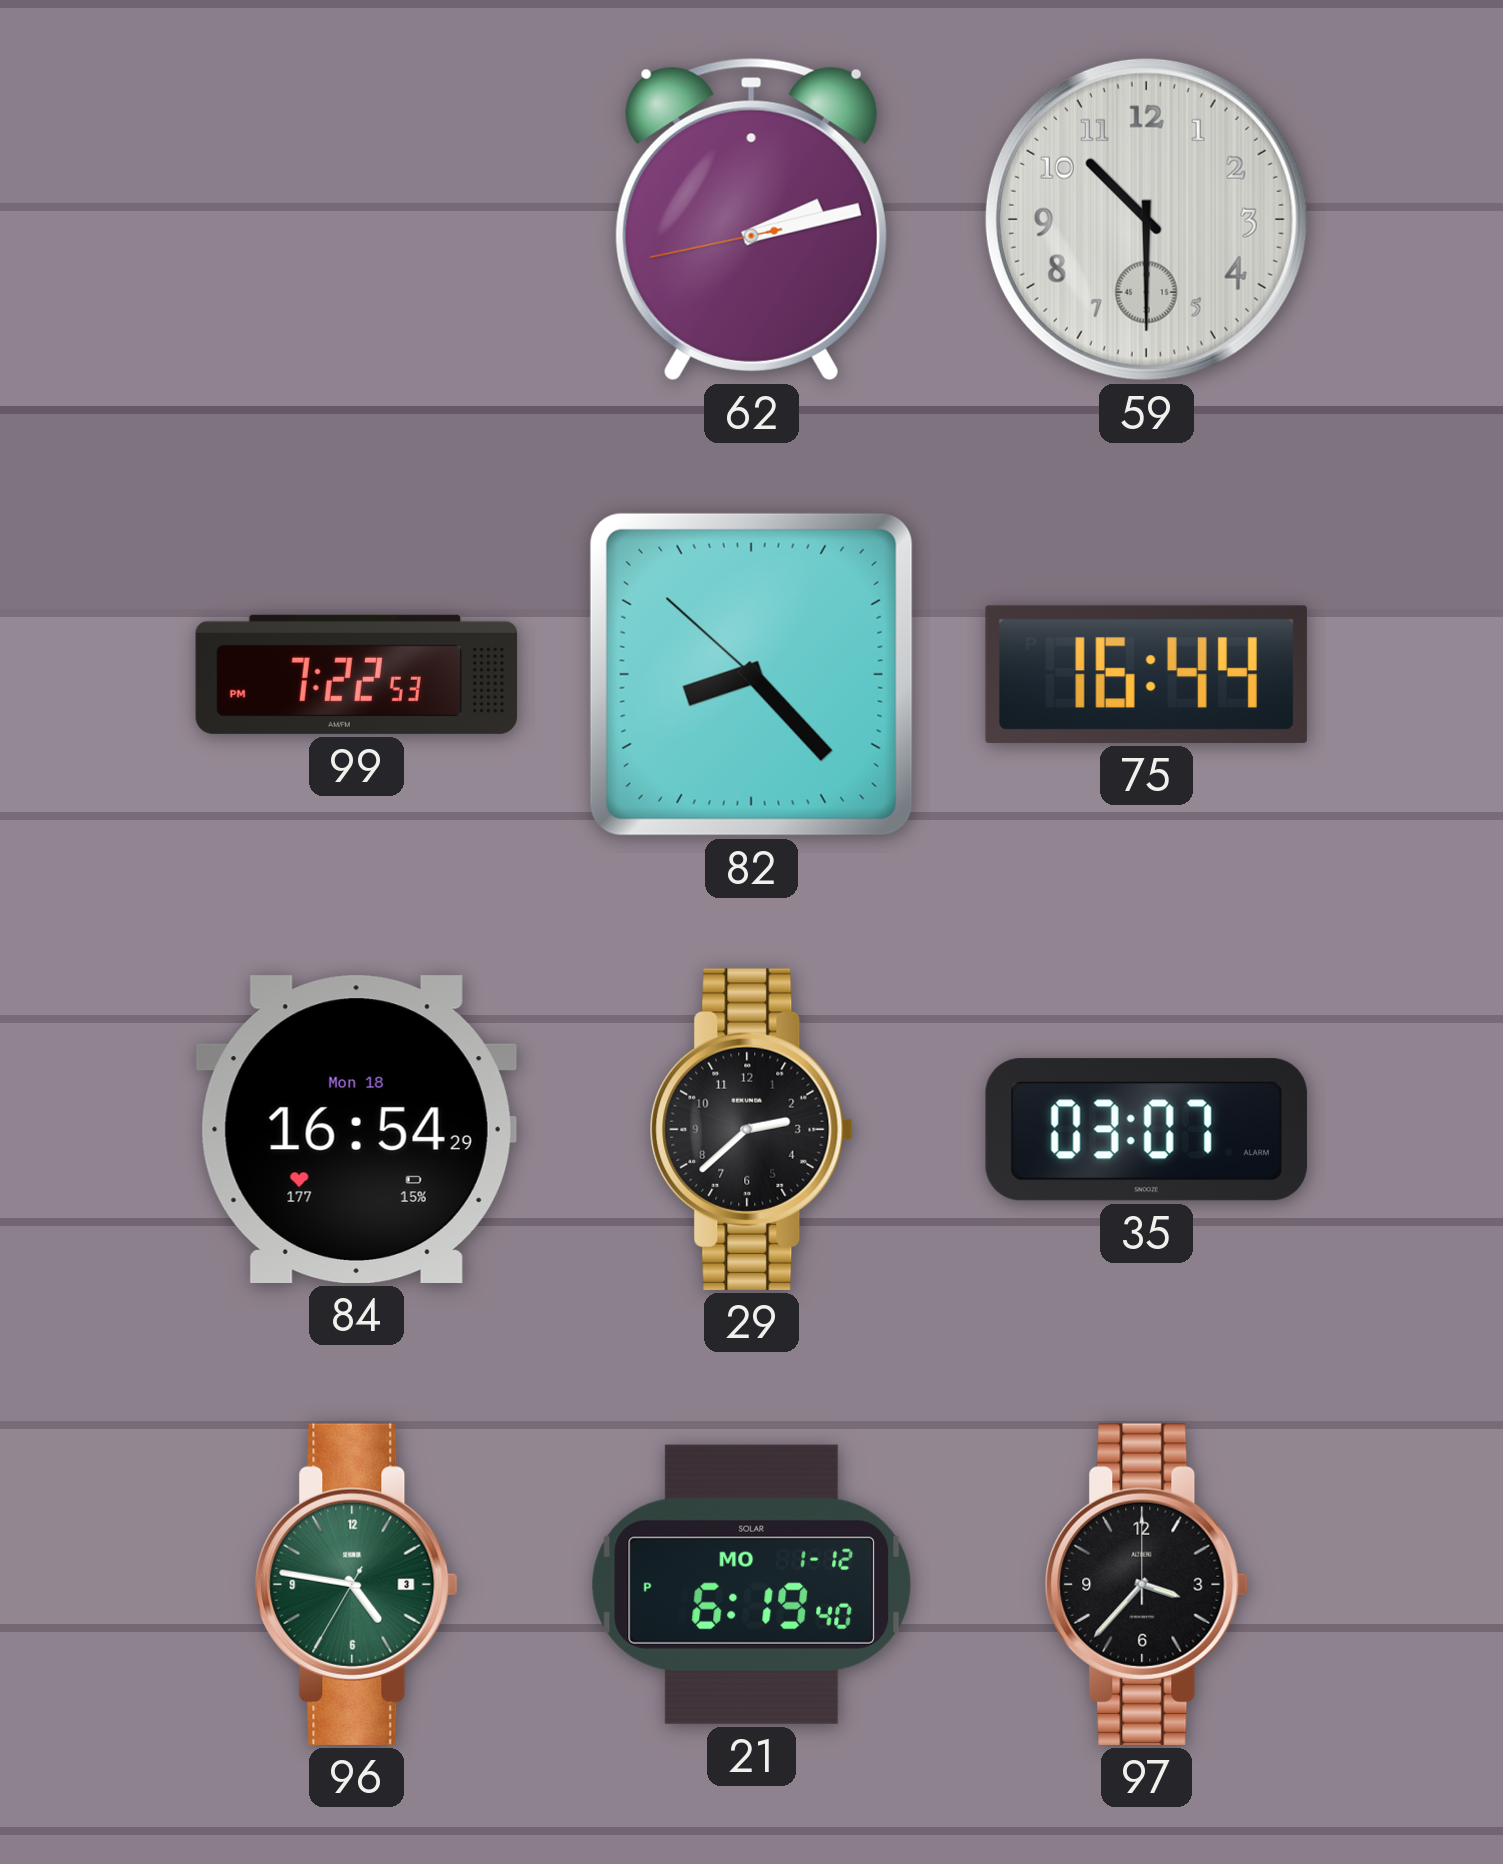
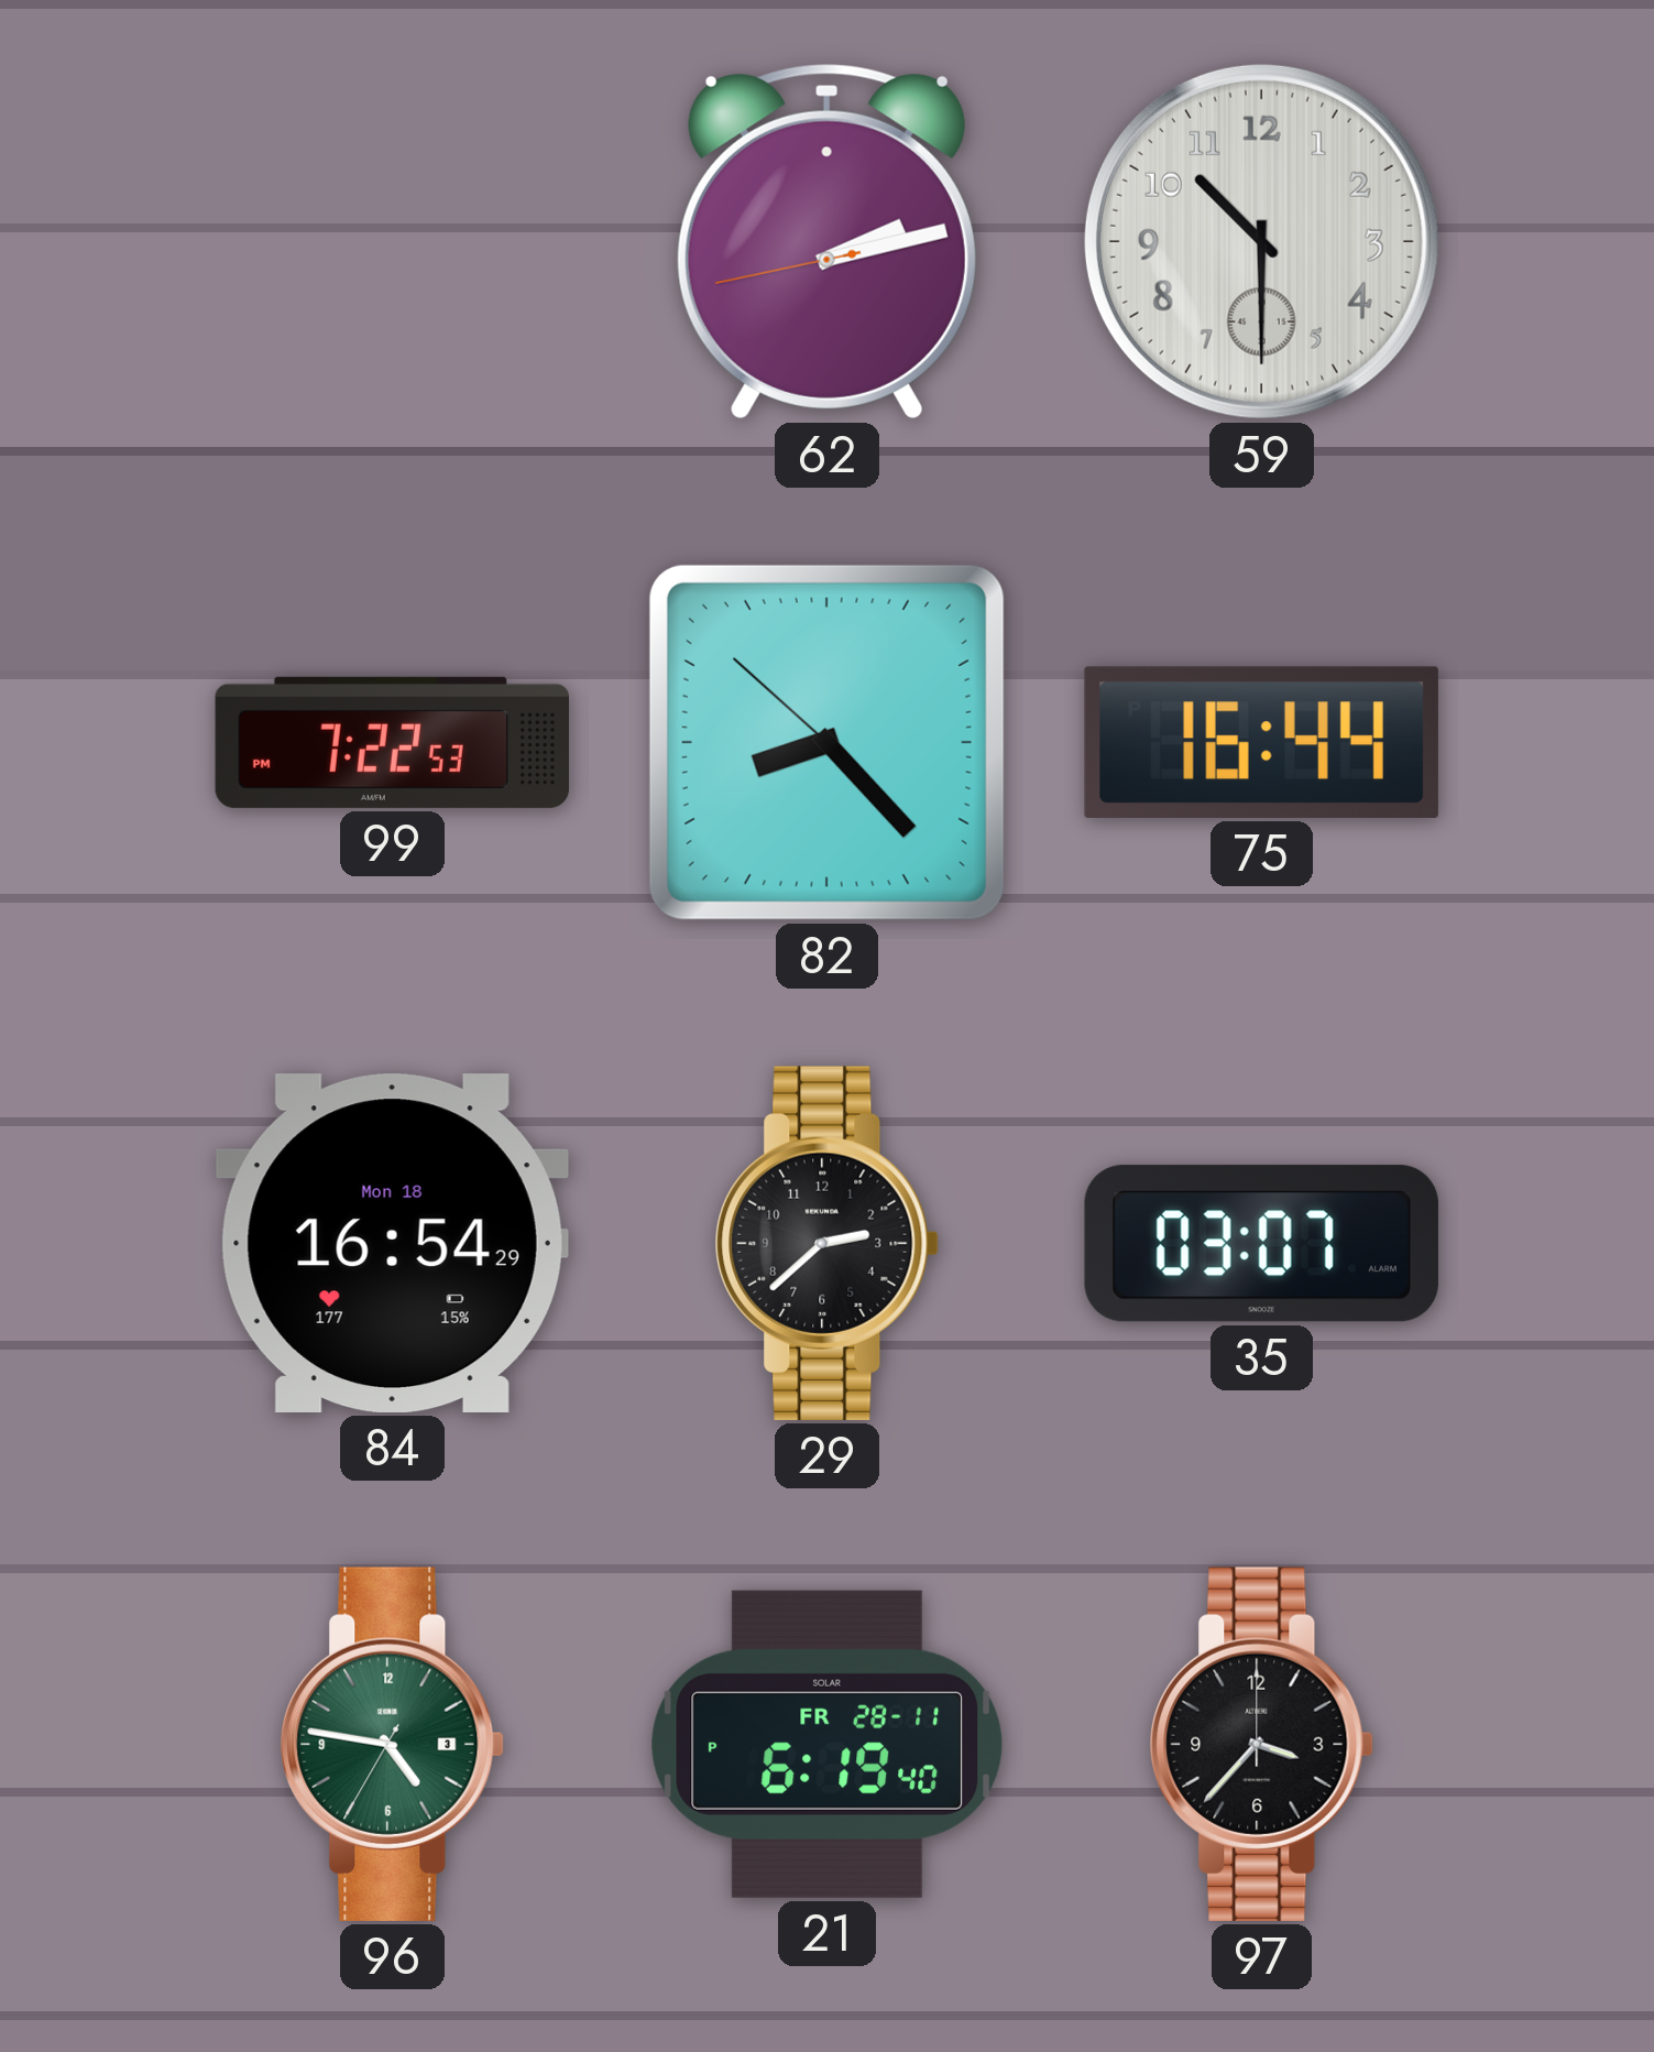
21 date: MO 1-12 -> FR 28-11
